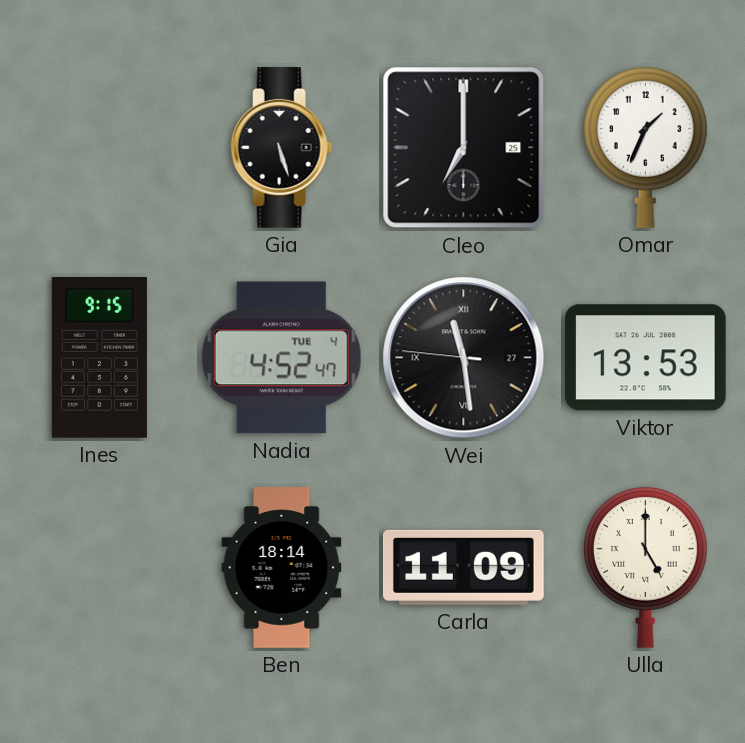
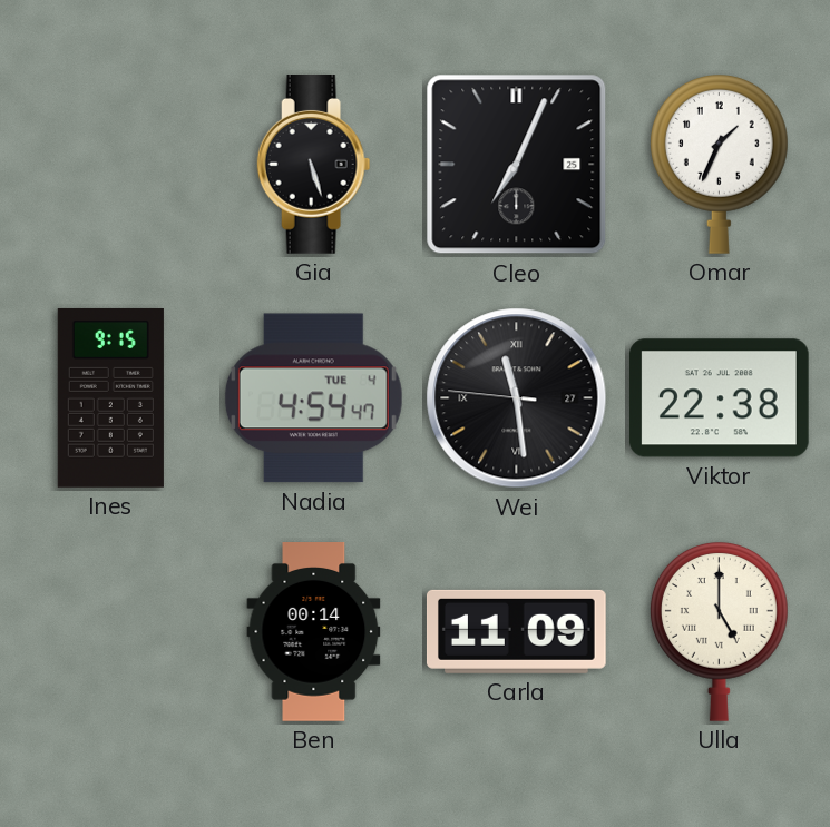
Cleo: 7:00 -> 7:04
Nadia: 4:52 -> 4:54
Viktor: 13:53 -> 22:38
Ben: 18:14 -> 00:14
